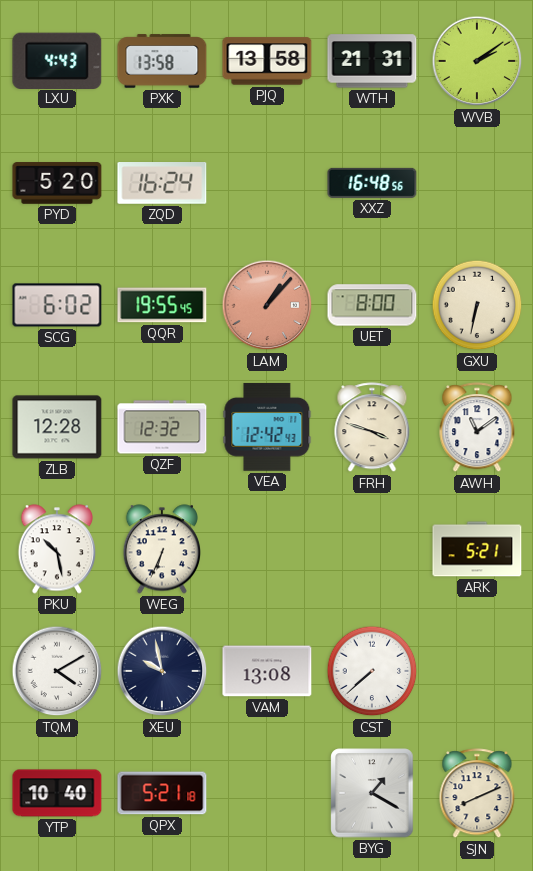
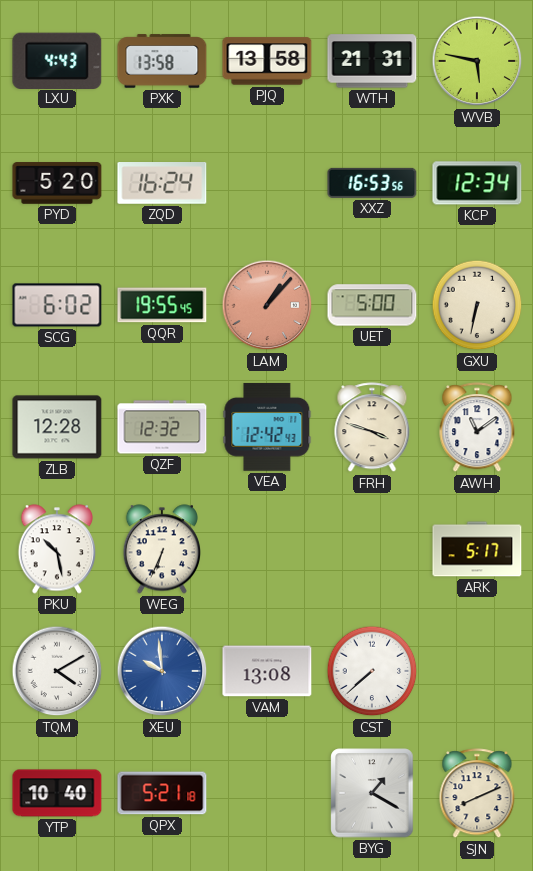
WVB: 2:09 -> 5:47
XXZ: 16:48 -> 16:53
KCP: none -> 12:34
UET: 8:00 -> 5:00
ARK: 5:21 -> 5:17
XEU: 9:58 -> 9:59
XEU dial: navy -> blue
